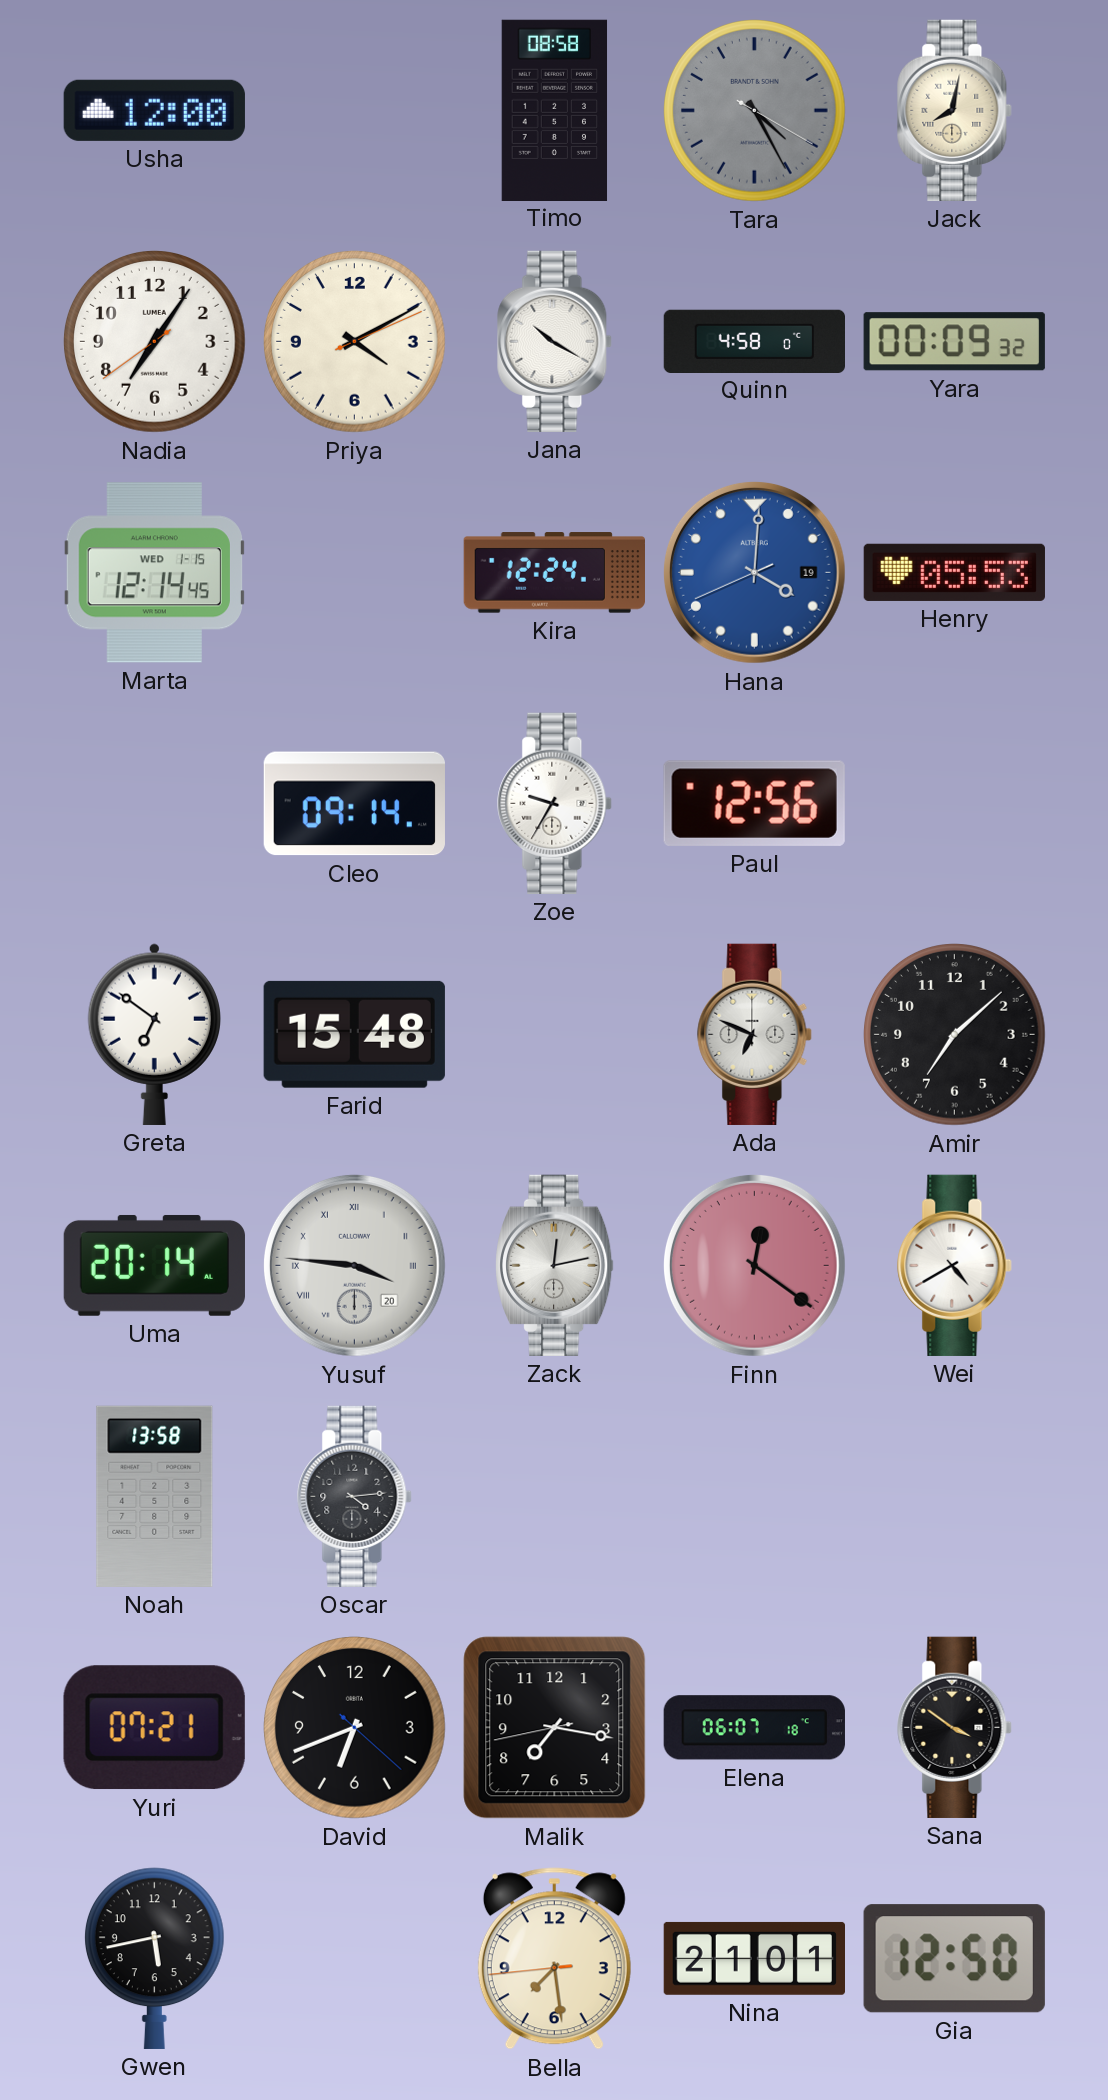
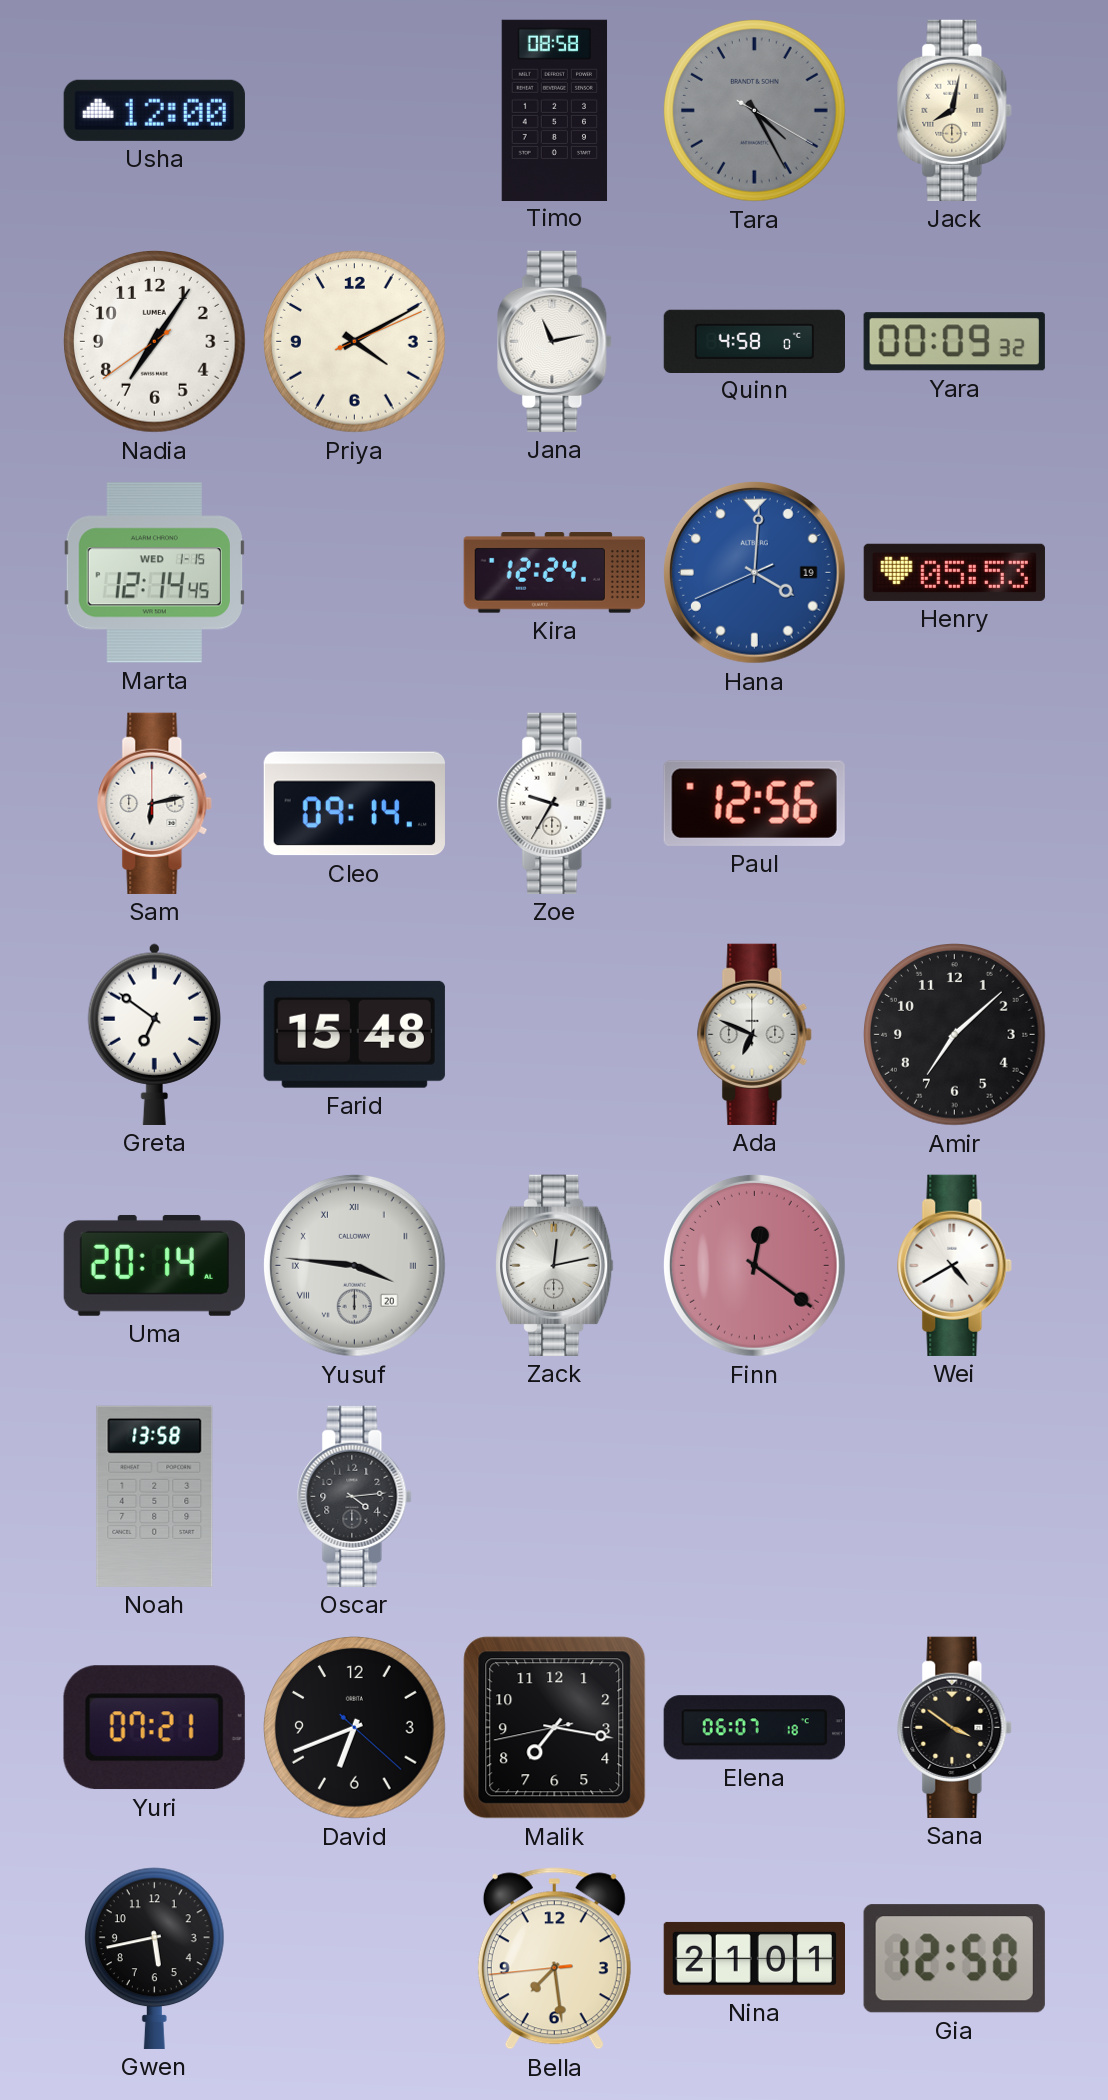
Jana: 10:20 -> 11:13
Sam: none -> 6:13
